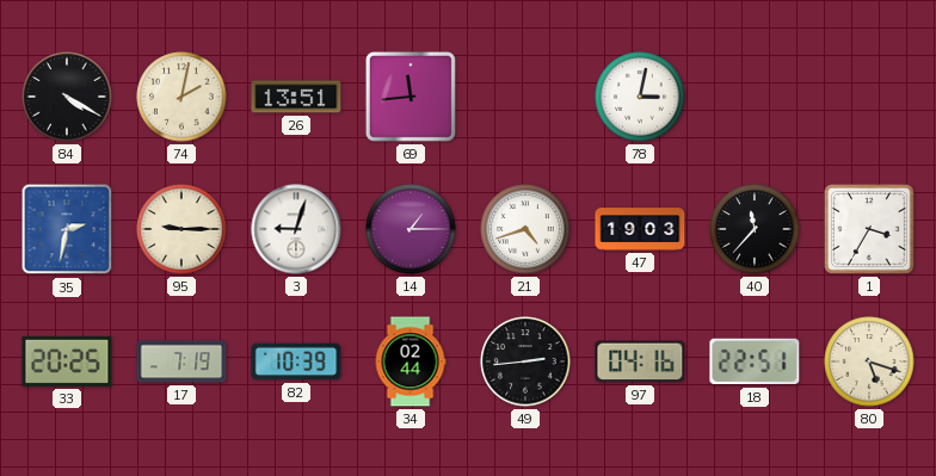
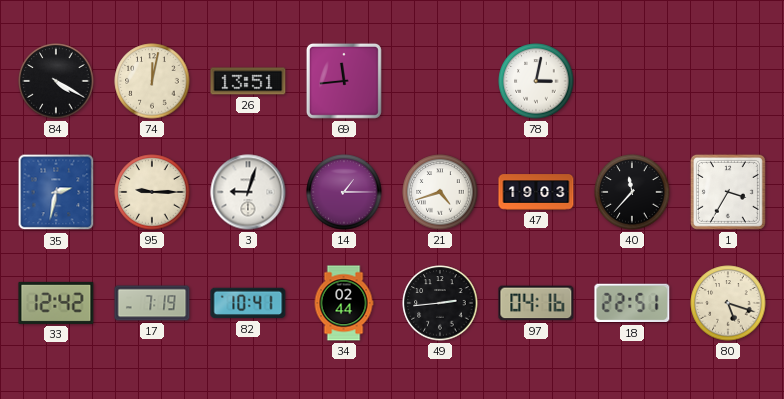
74: 2:02 -> 12:02
33: 20:25 -> 12:42
82: 10:39 -> 10:41
